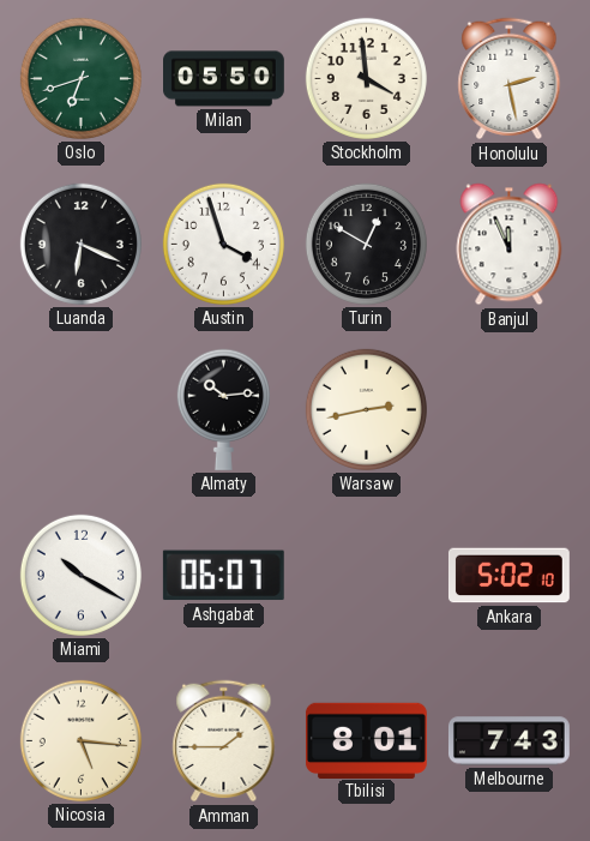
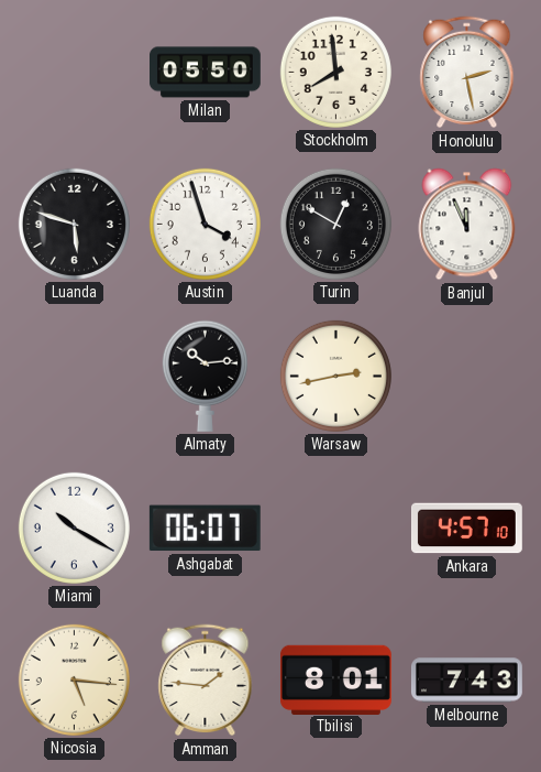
Oslo: 6:42 -> none
Stockholm: 3:59 -> 7:59
Luanda: 6:19 -> 5:48
Ankara: 5:02 -> 4:57
Amman: 1:45 -> 1:46
